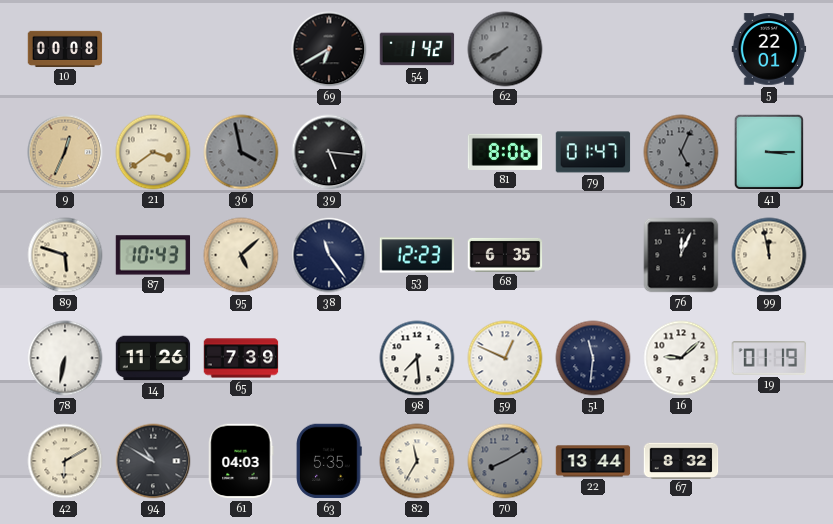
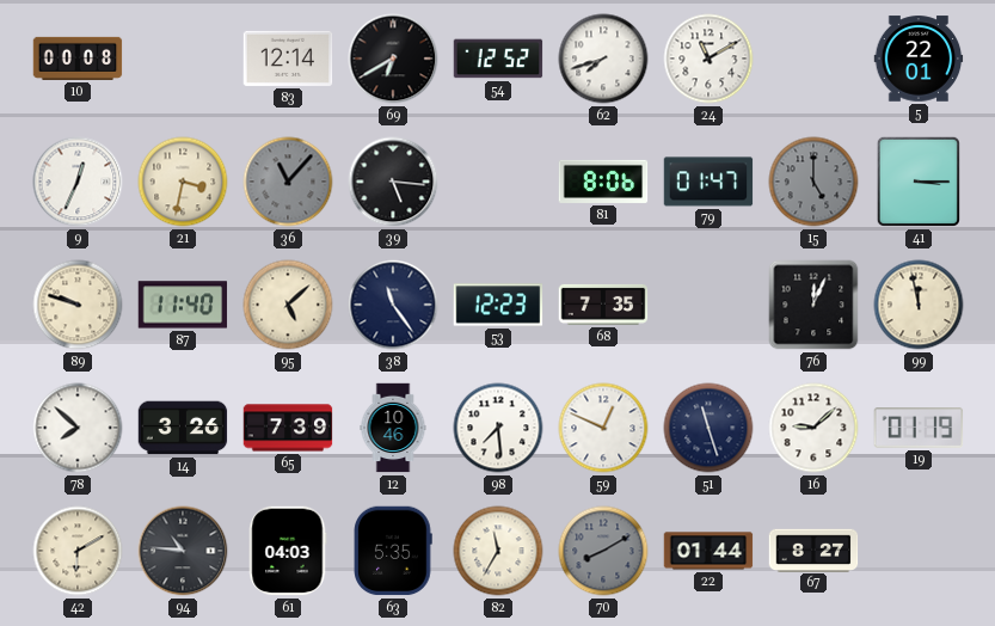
83: none -> 12:14
54: 1:42 -> 12:52
62: 7:40 -> 7:42
62 dial: grey -> white
24: none -> 11:10
9 dial: champagne -> white
21: 3:39 -> 3:32
36: 3:58 -> 11:07
15: 5:04 -> 5:00
89: 5:48 -> 9:48
87: 10:43 -> 11:40
68: 6:35 -> 7:35
78: 6:32 -> 7:52
14: 11:26 -> 3:26
12: none -> 10:46
51: 11:31 -> 11:27
94: 10:50 -> 10:46
22: 13:44 -> 01:44
67: 8:32 -> 8:27
